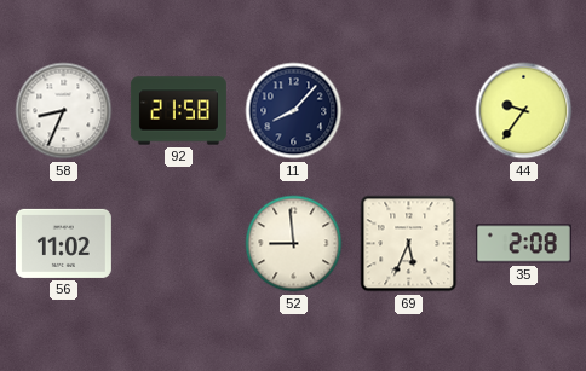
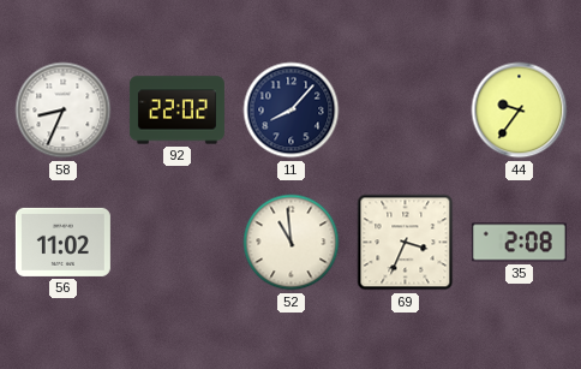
92: 21:58 -> 22:02
52: 8:59 -> 10:59
69: 5:34 -> 3:34
